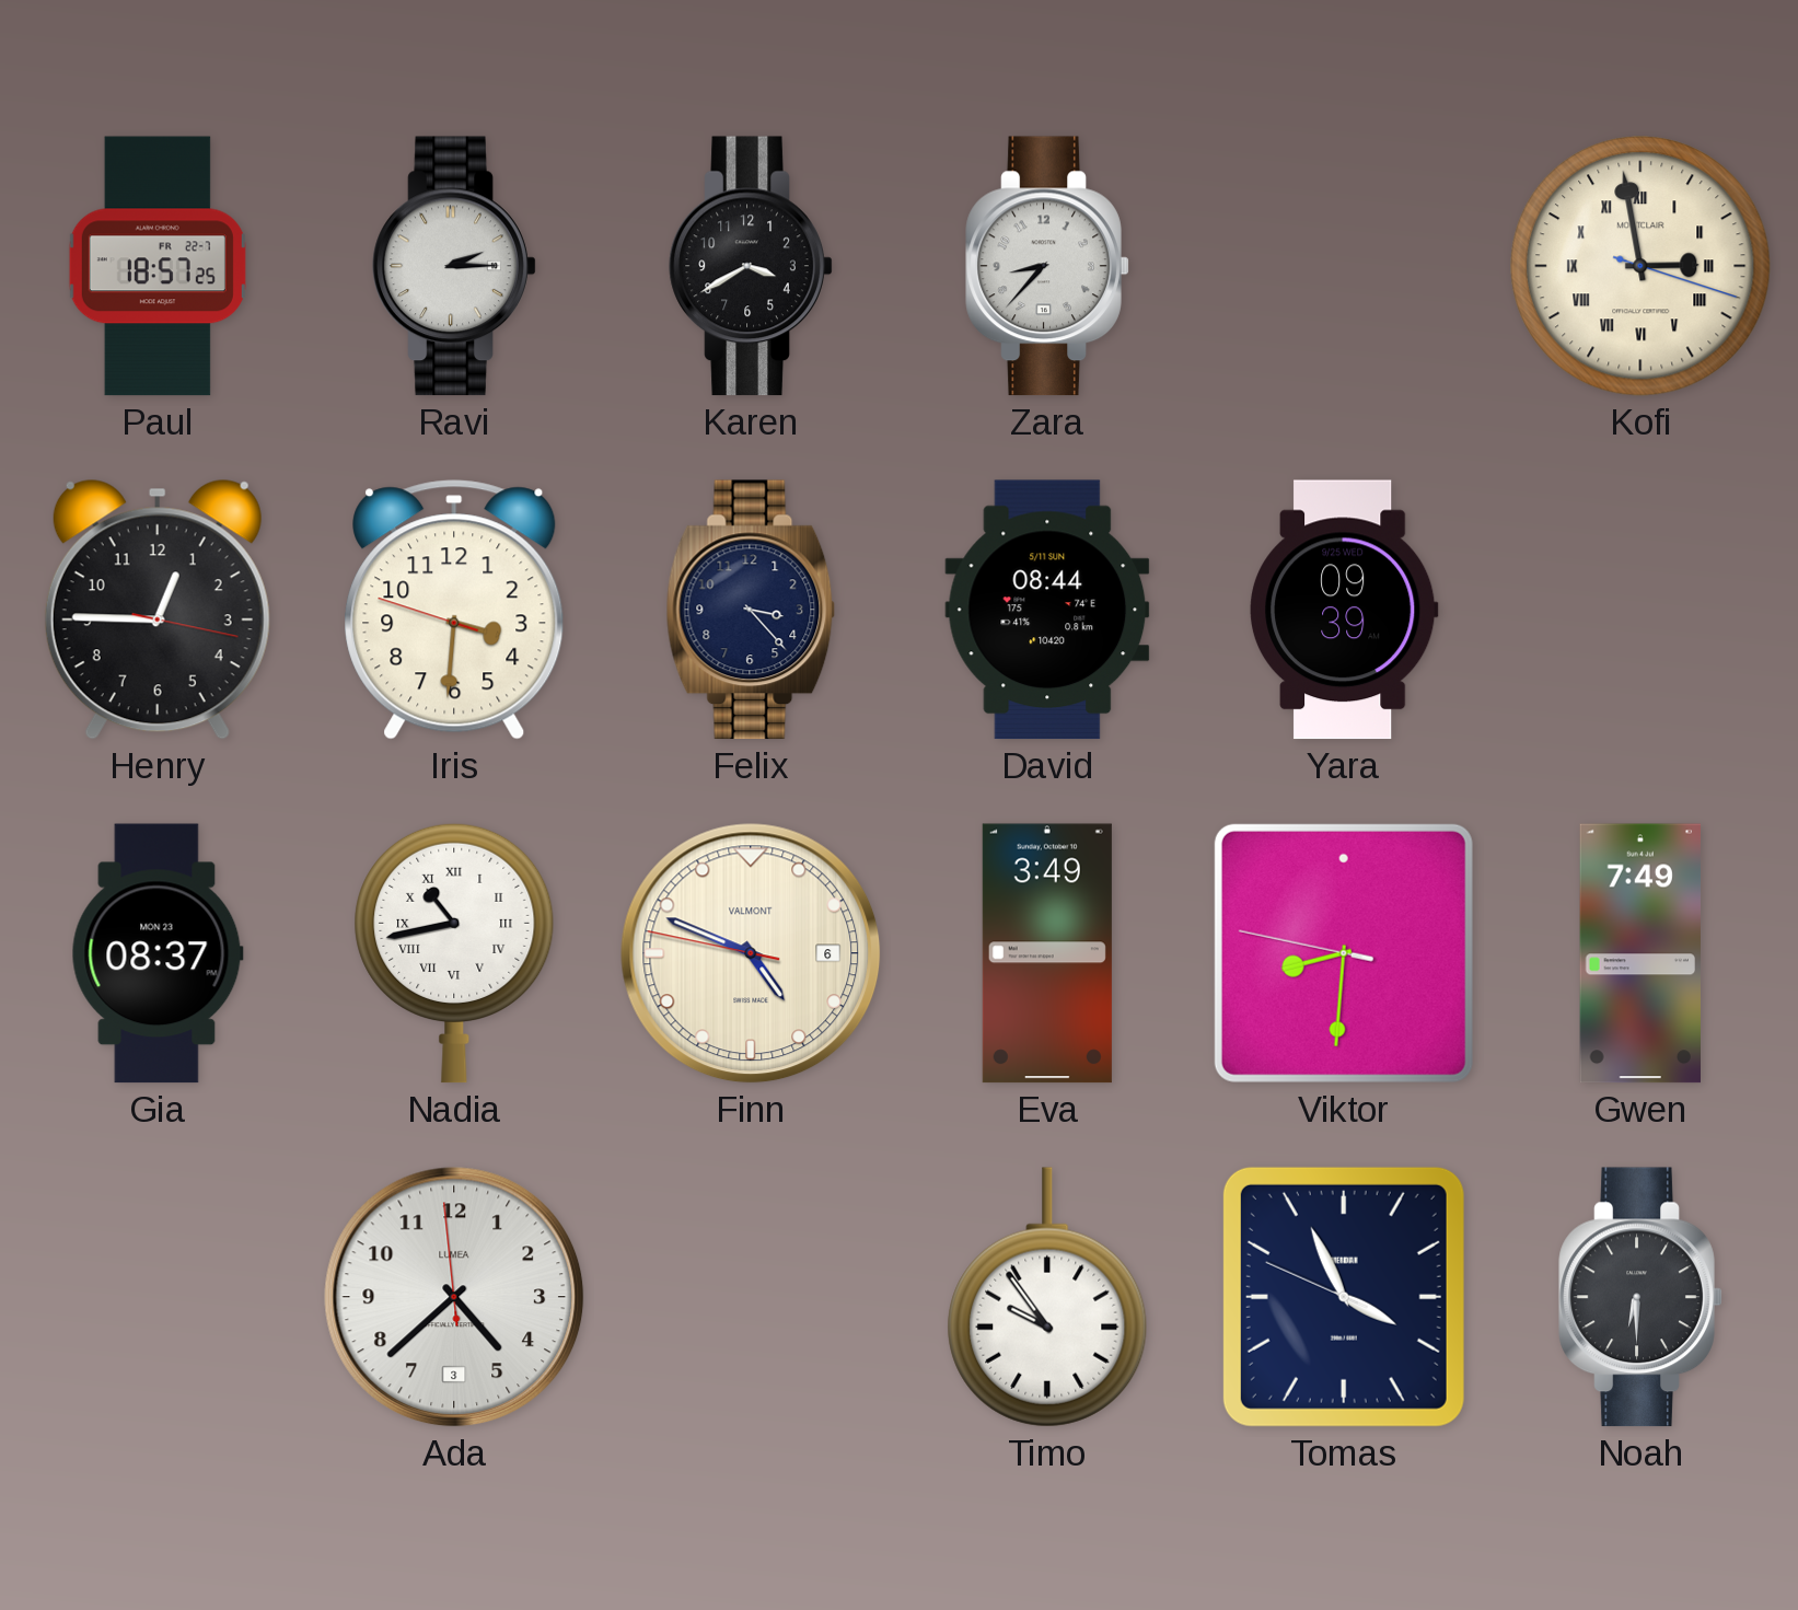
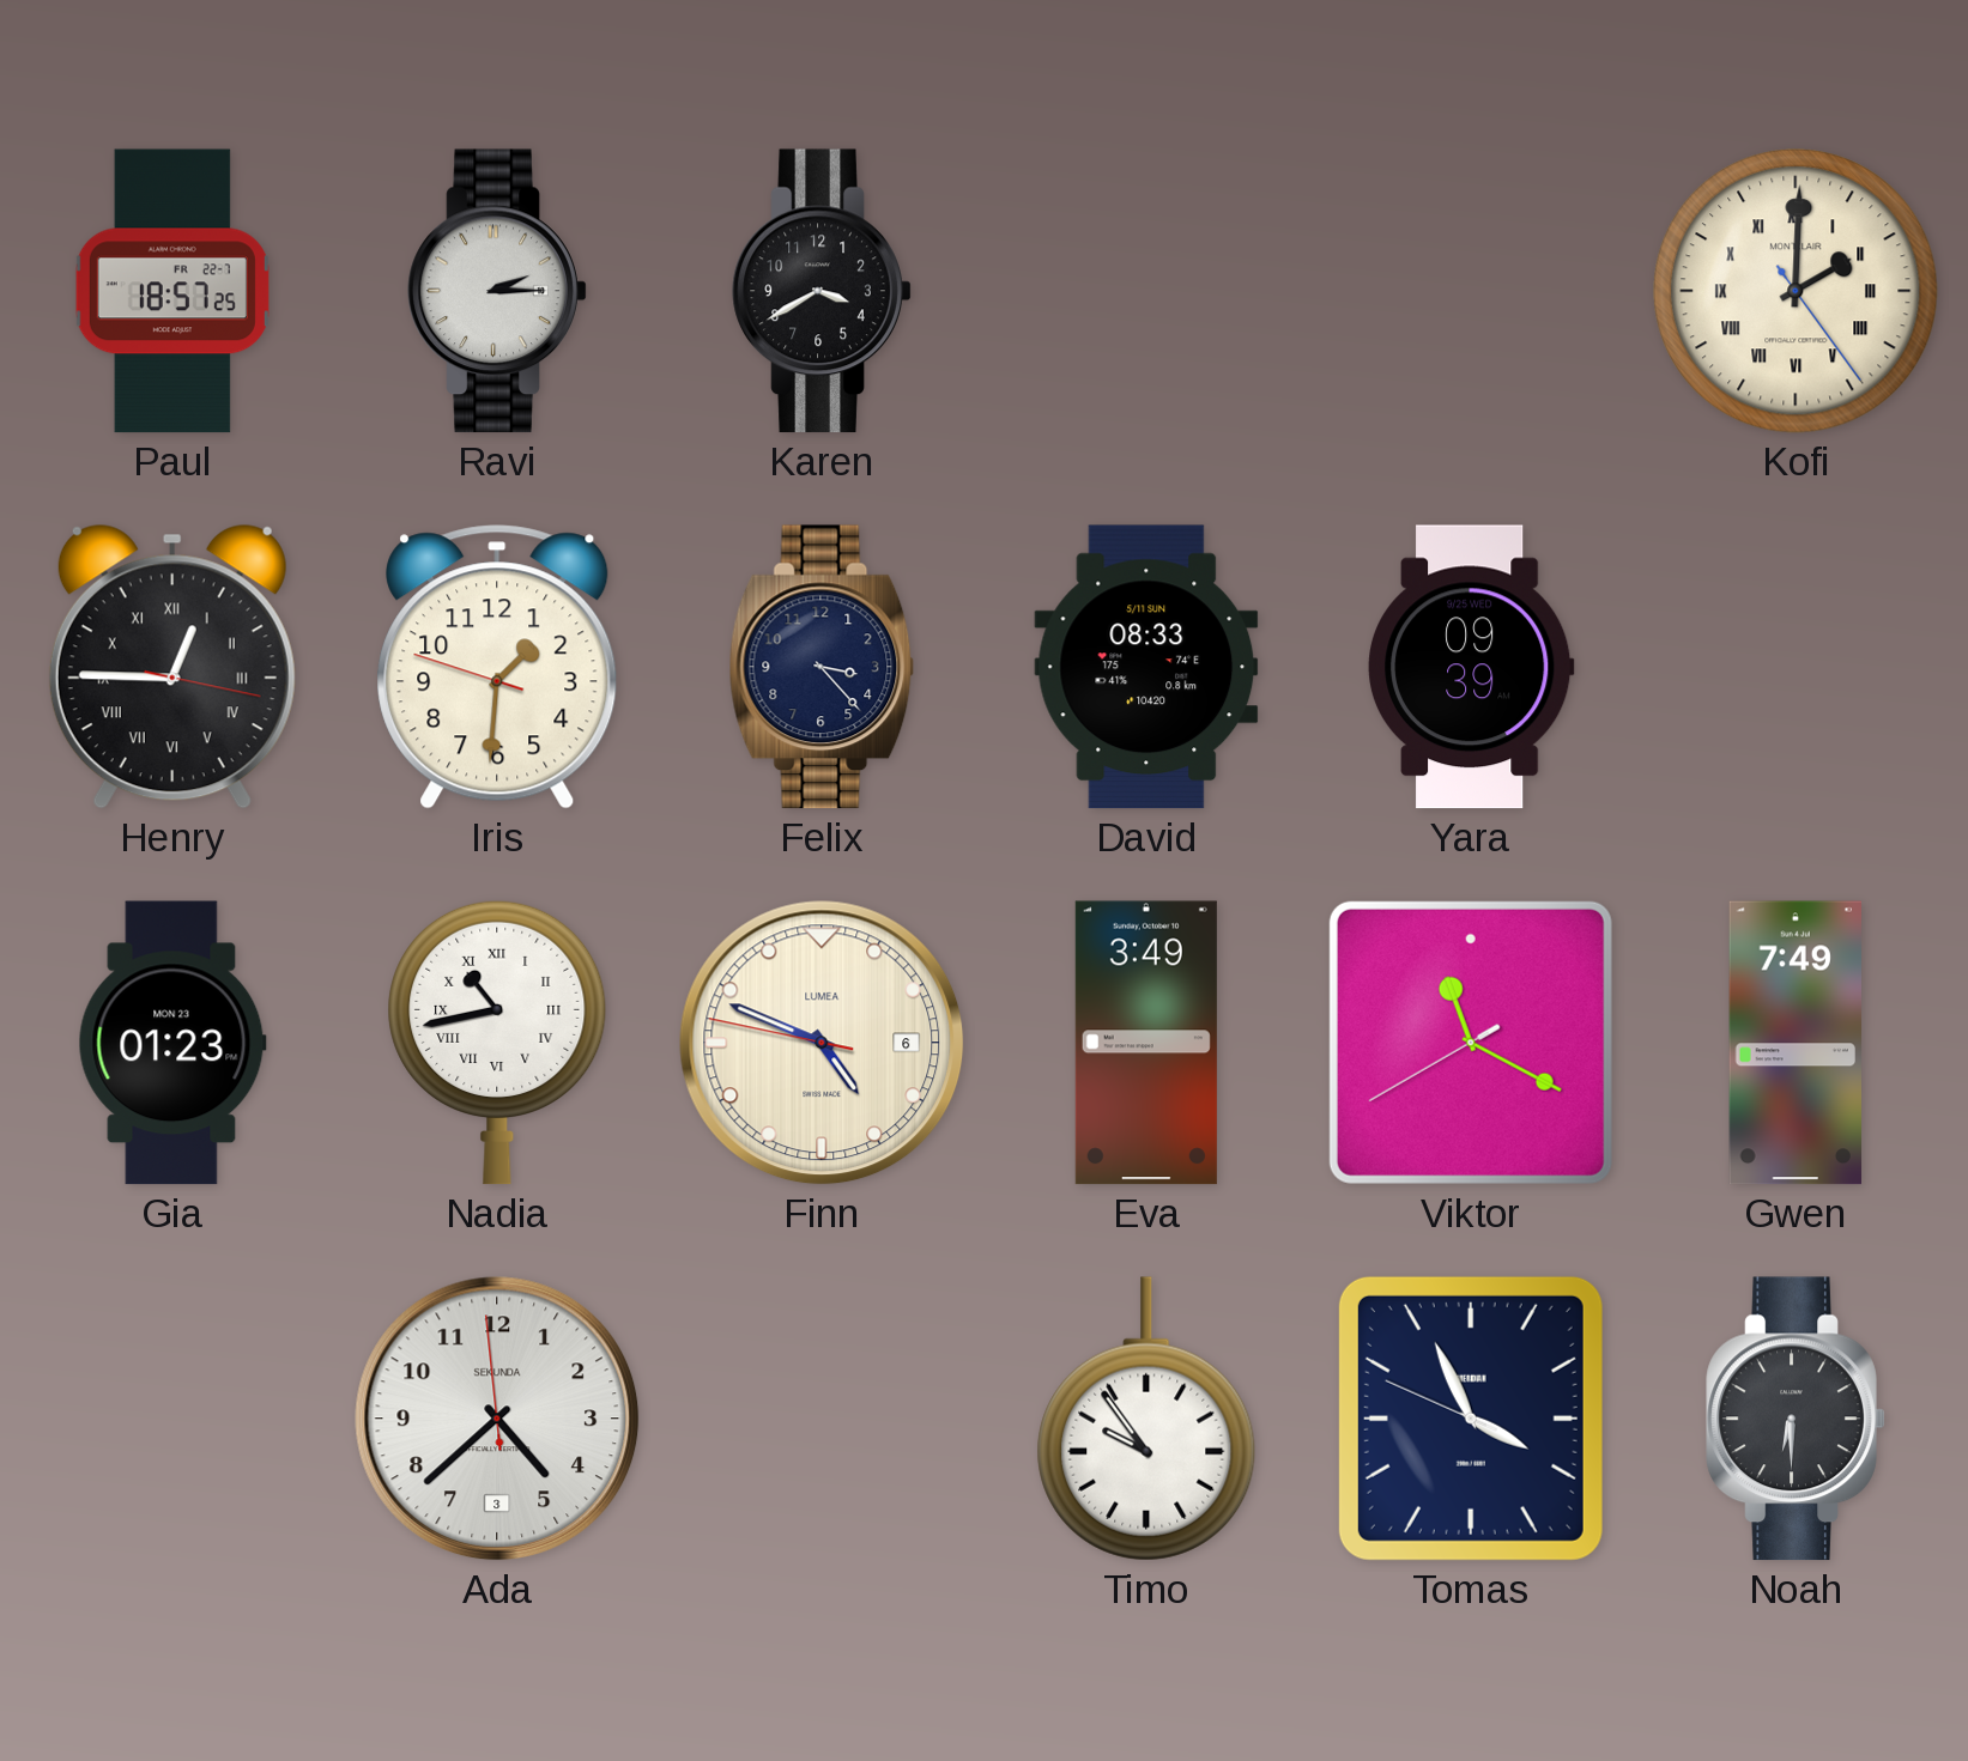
Zara: 8:37 -> none
Kofi: 2:58 -> 2:00
Henry numerals: Arabic -> Roman
Iris: 3:30 -> 1:30
David: 08:44 -> 08:33
Gia: 08:37 -> 01:23
Finn brand: VALMONT -> LUMEA
Viktor: 8:30 -> 11:19
Ada brand: LUMEA -> SEKUNDA
